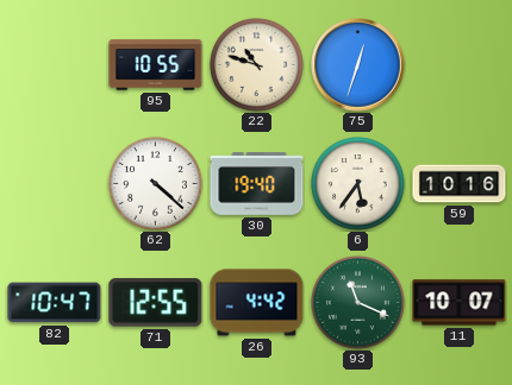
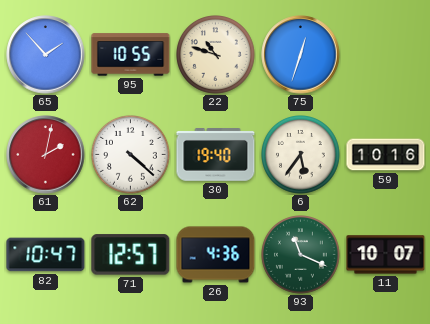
65: none -> 1:53
61: none -> 2:02
71: 12:55 -> 12:57
26: 4:42 -> 4:36
